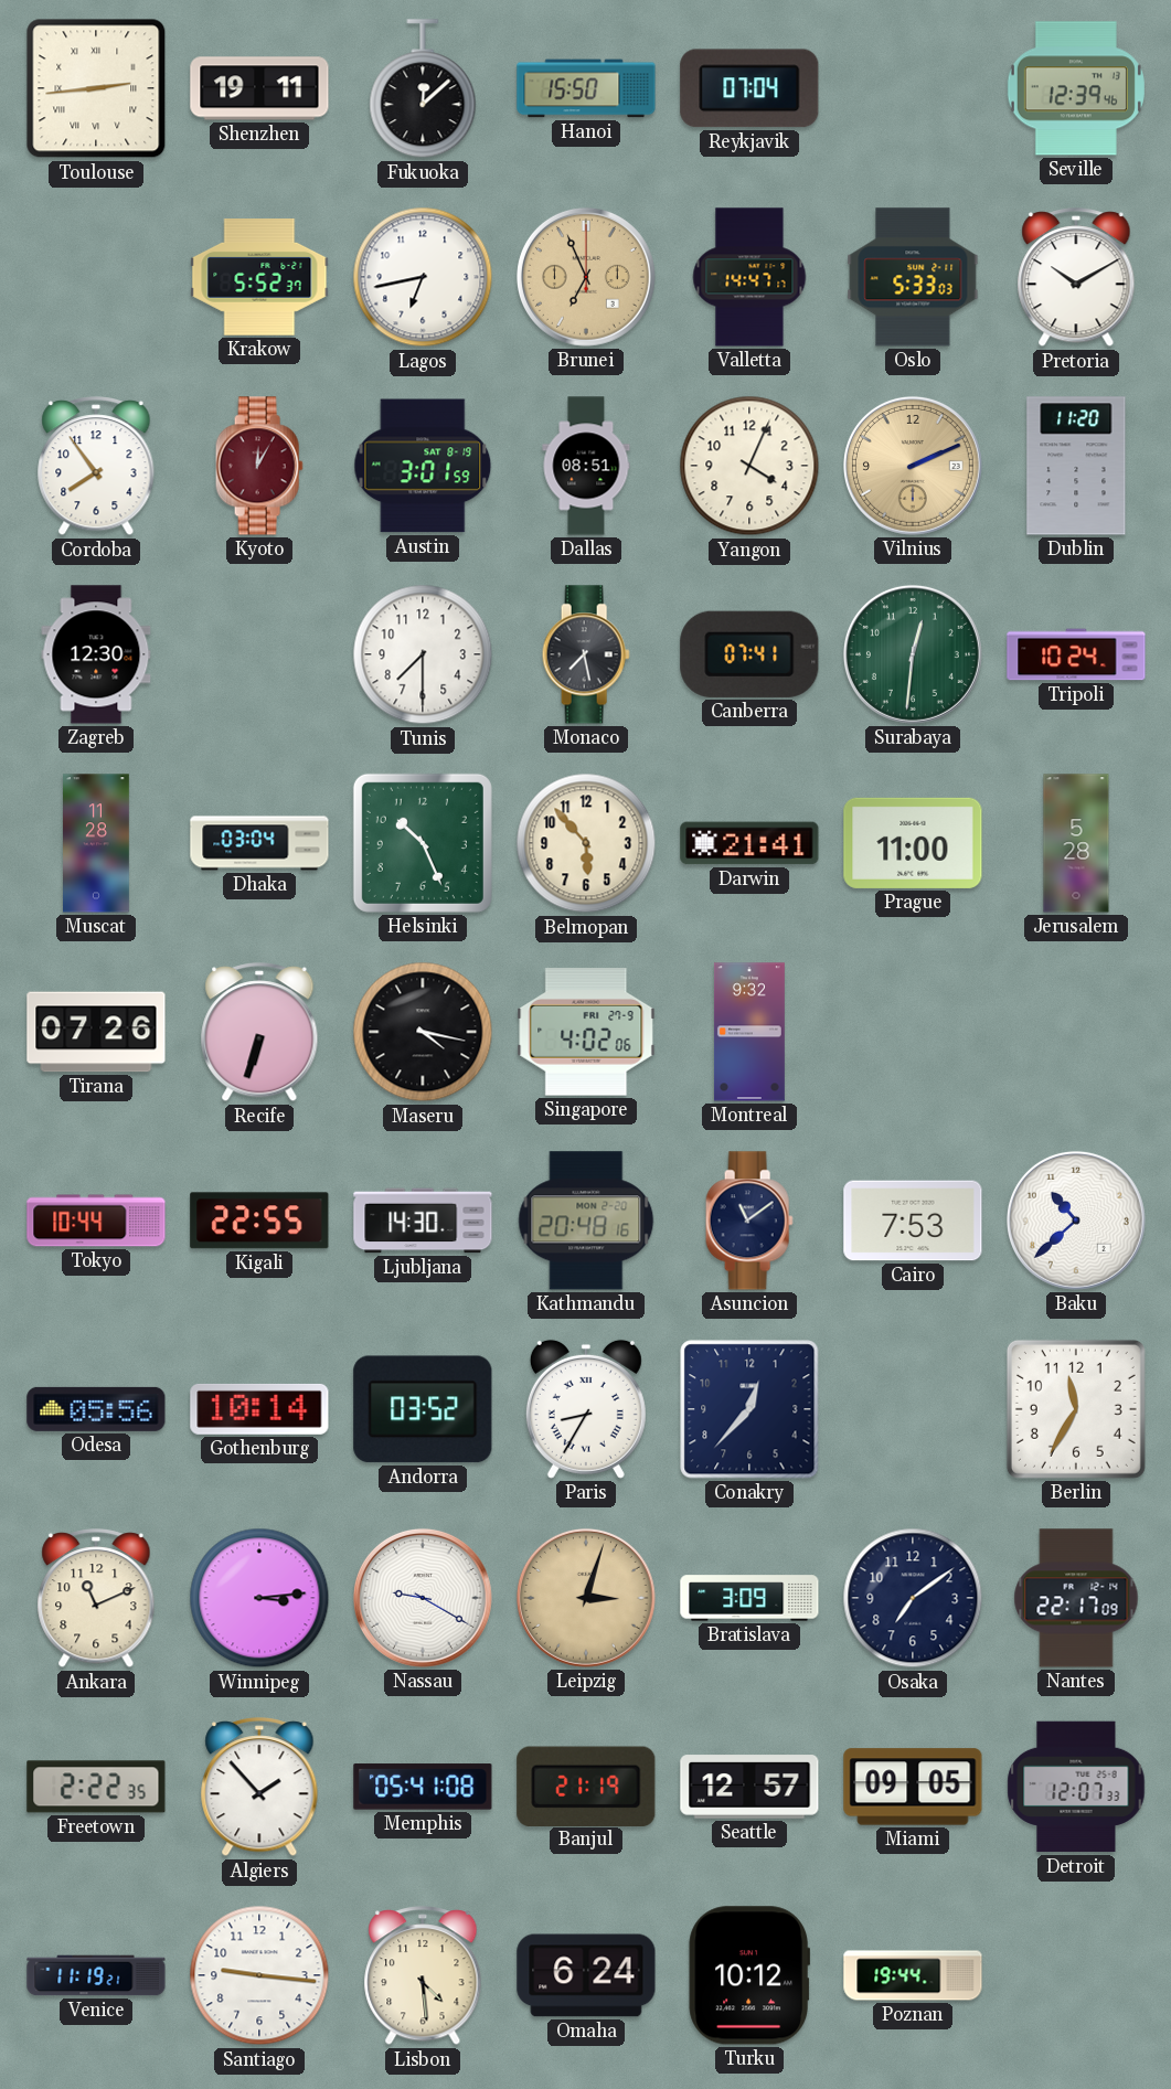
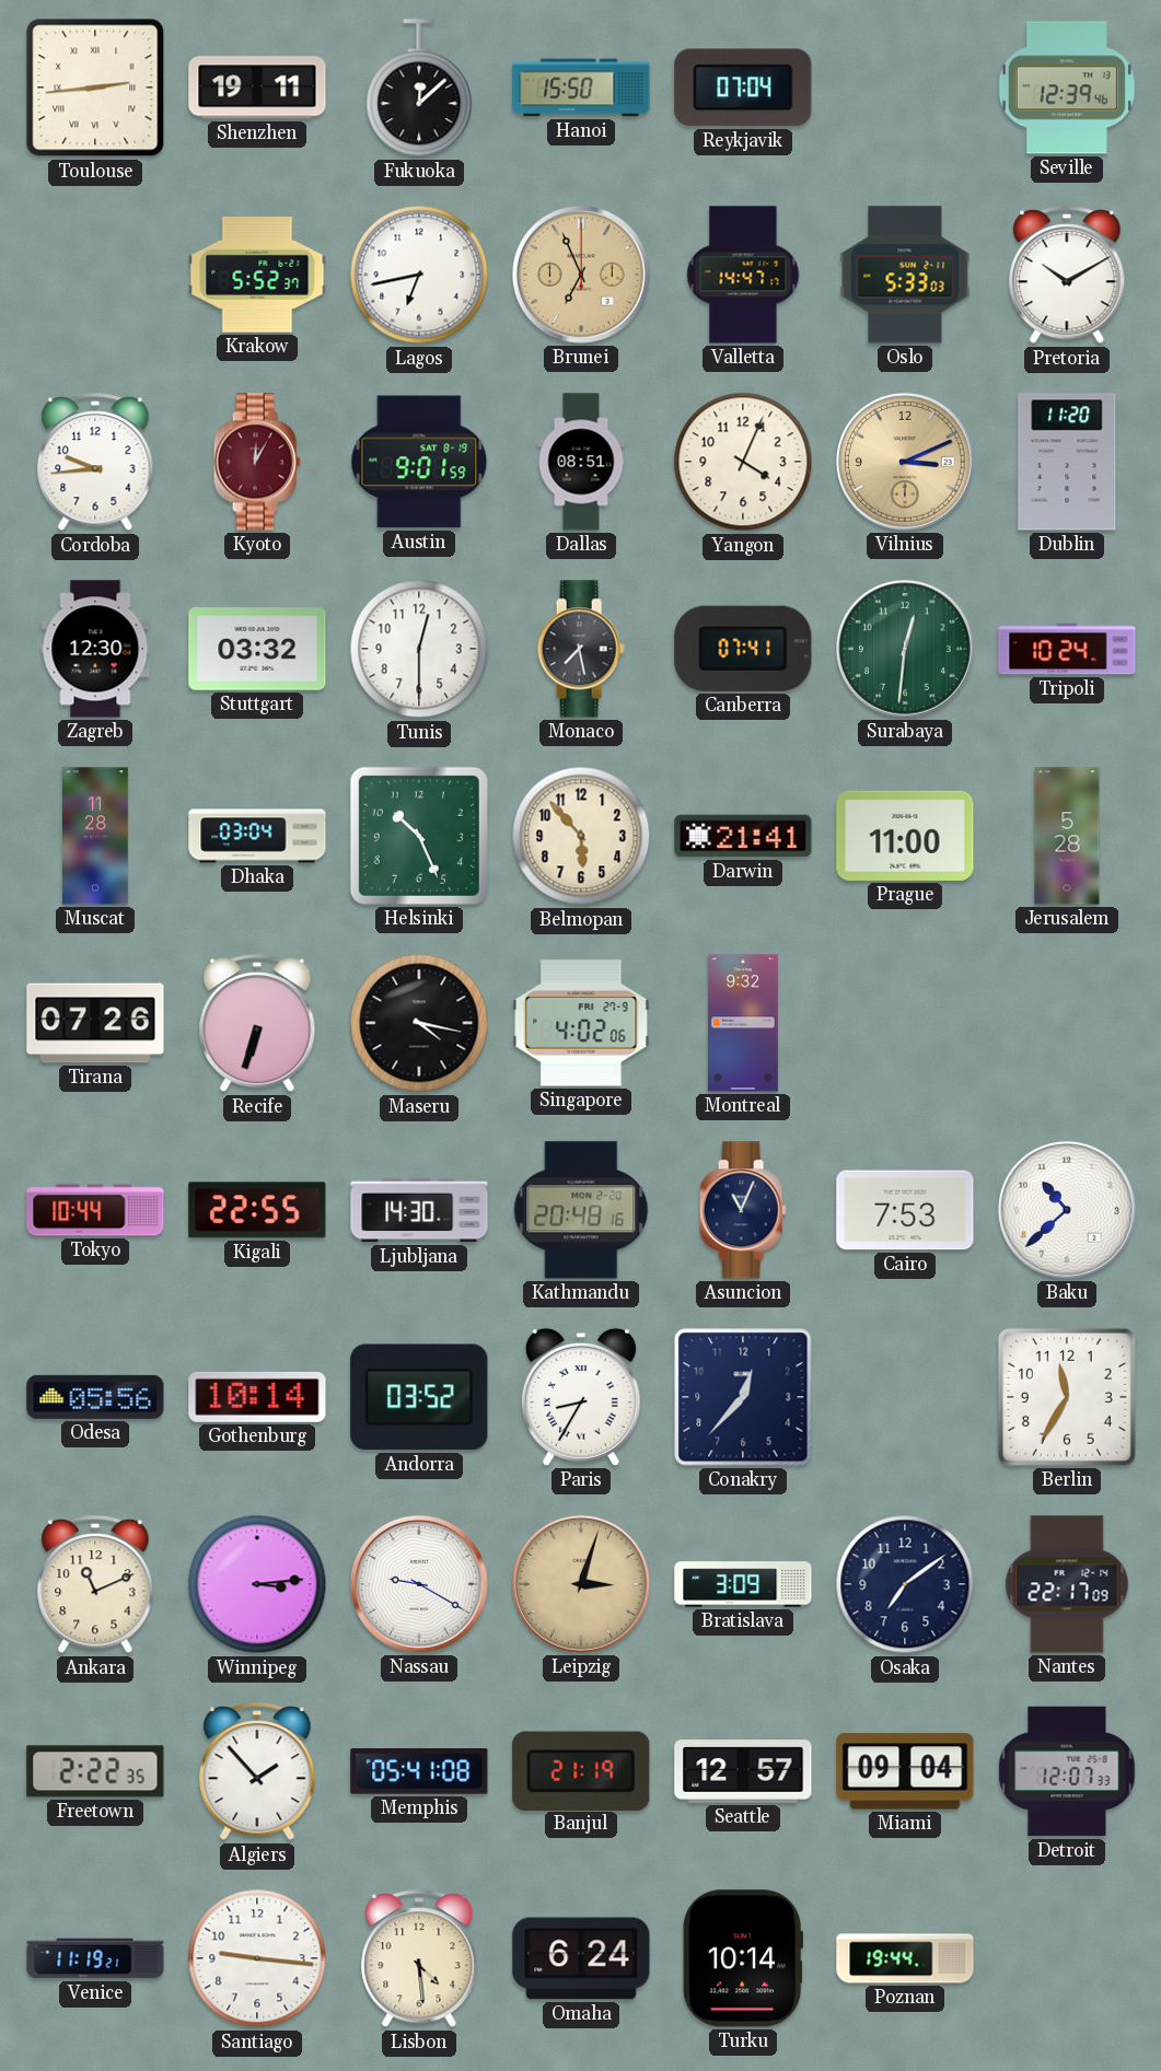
Cordoba: 7:54 -> 9:44
Austin: 3:01 -> 9:01
Vilnius: 2:11 -> 3:11
Stuttgart: none -> 03:32
Tunis: 7:30 -> 12:30
Asuncion: 11:09 -> 11:04
Miami: 09:05 -> 09:04
Turku: 10:12 -> 10:14
